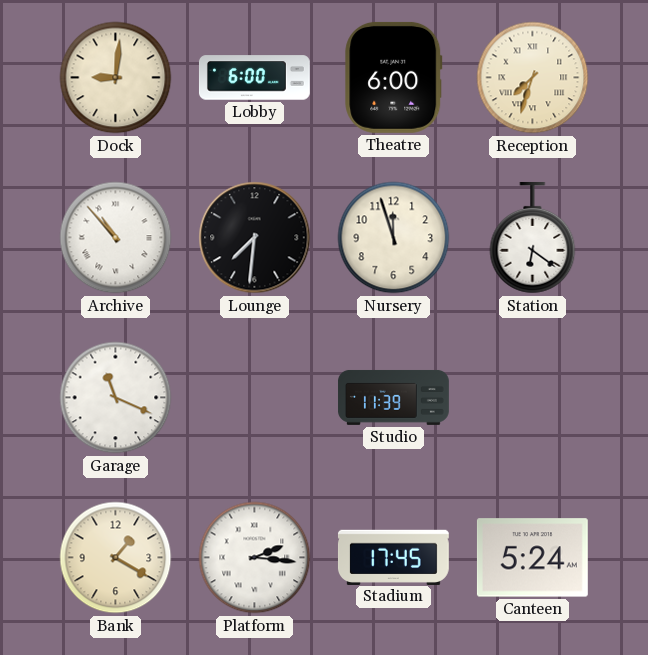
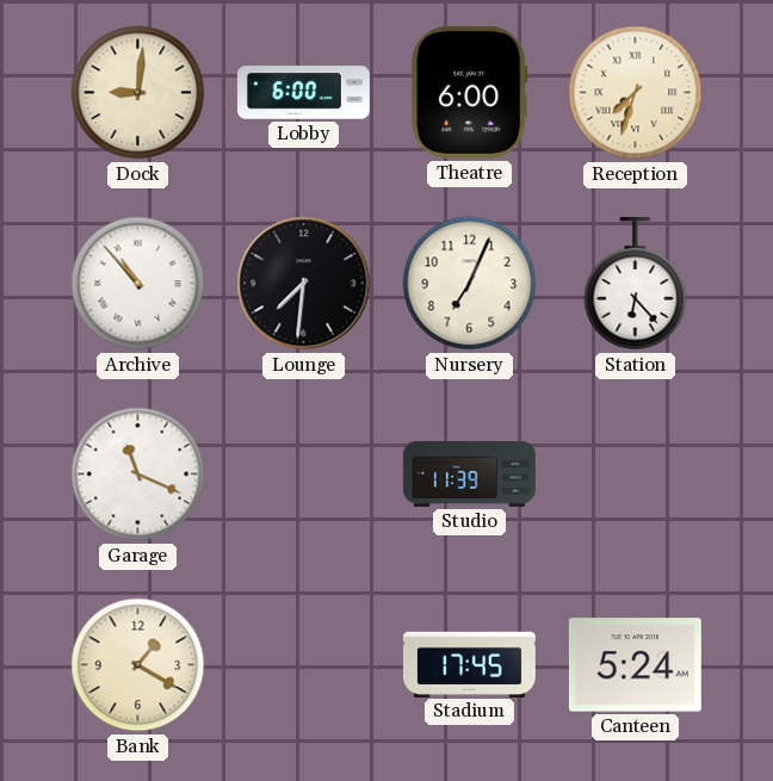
Nursery: 11:57 -> 7:04
Station: 6:21 -> 6:23
Platform: 2:16 -> none
